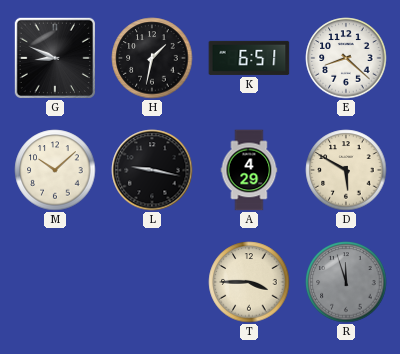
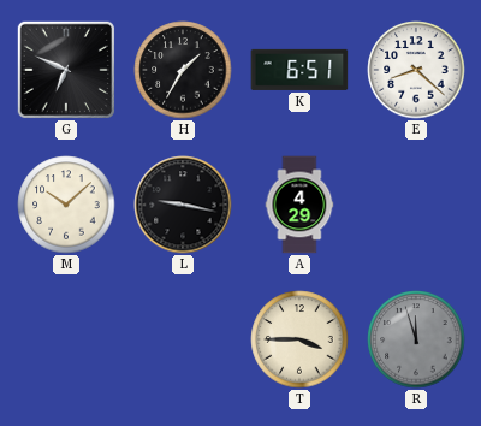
G: 8:49 -> 6:49
H: 1:32 -> 1:35
D: 5:50 -> none
